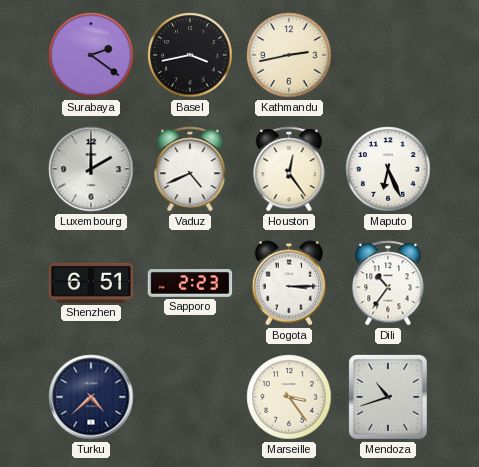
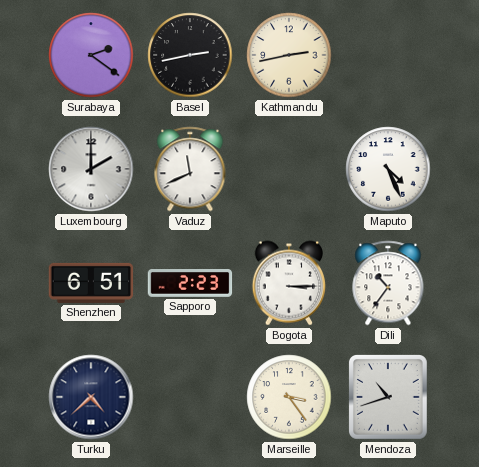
Basel: 3:43 -> 2:43
Vaduz: 4:41 -> 11:41
Houston: 12:24 -> none
Maputo: 6:26 -> 4:26
